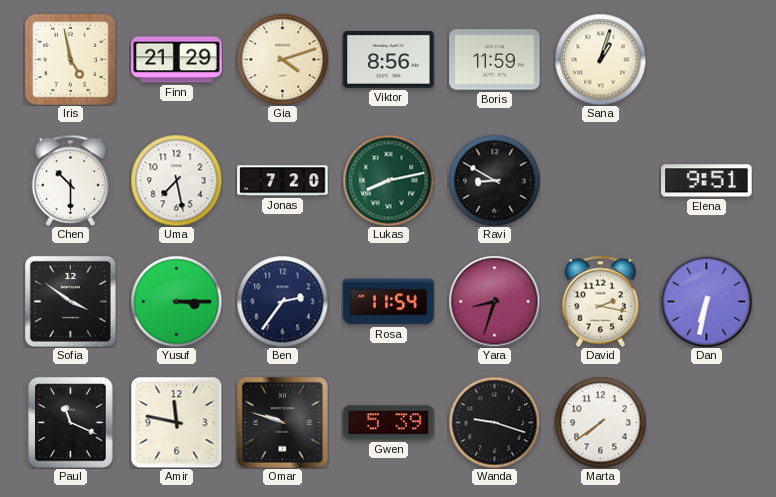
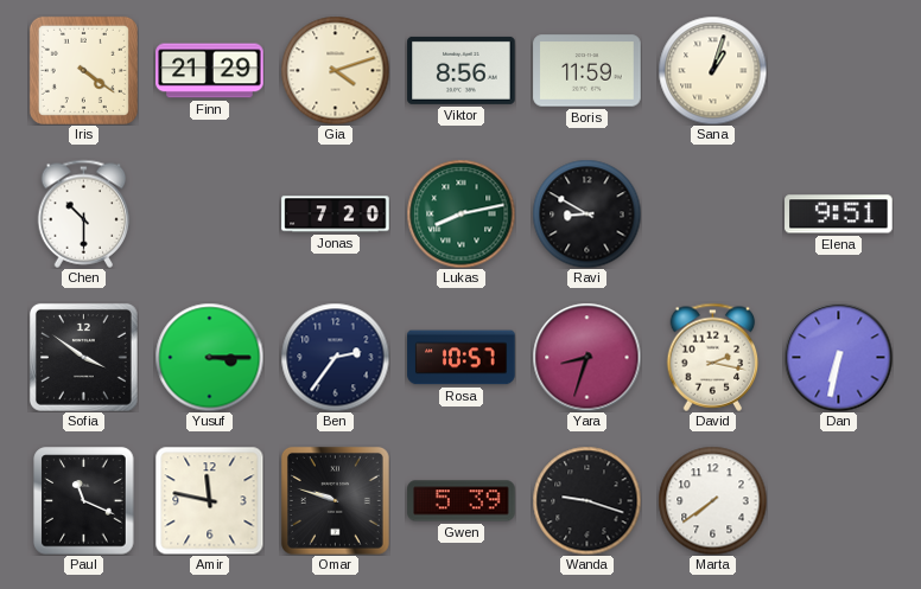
Iris: 4:58 -> 4:21
Uma: 7:28 -> none
Rosa: 11:54 -> 10:57
